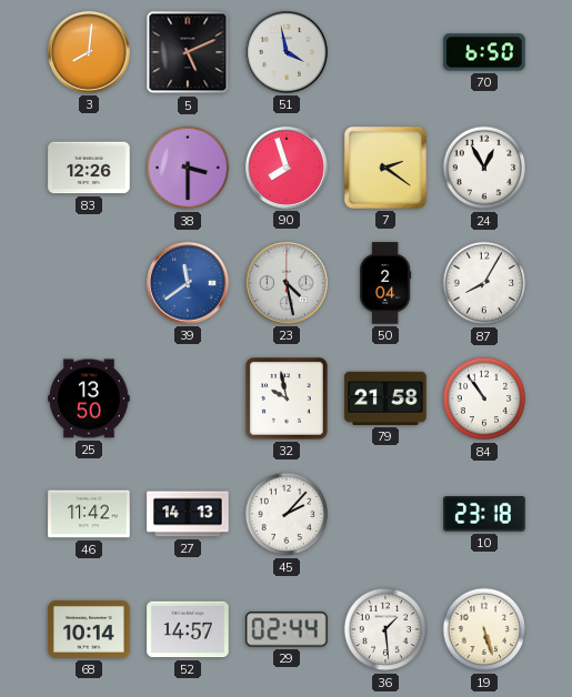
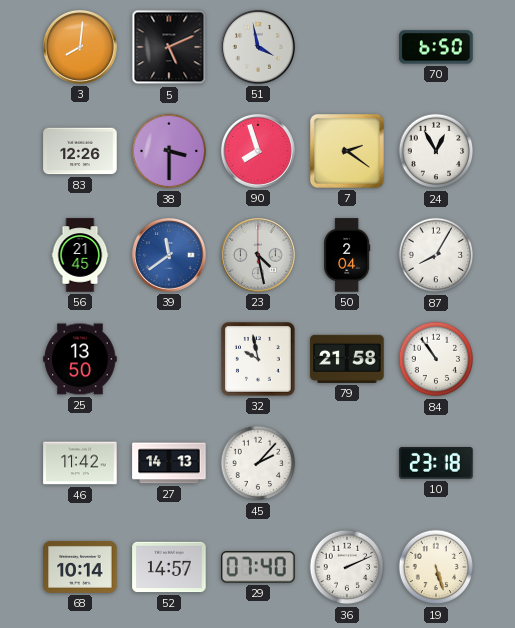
56: none -> 21:45
29: 02:44 -> 07:40
36: 1:29 -> 2:11
